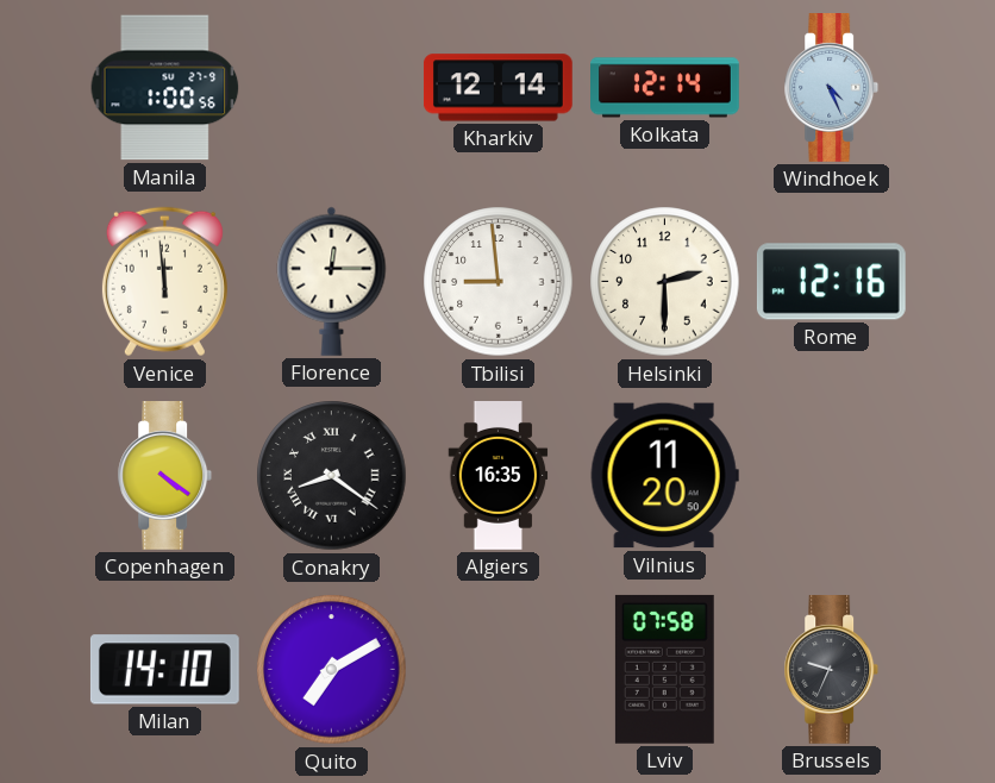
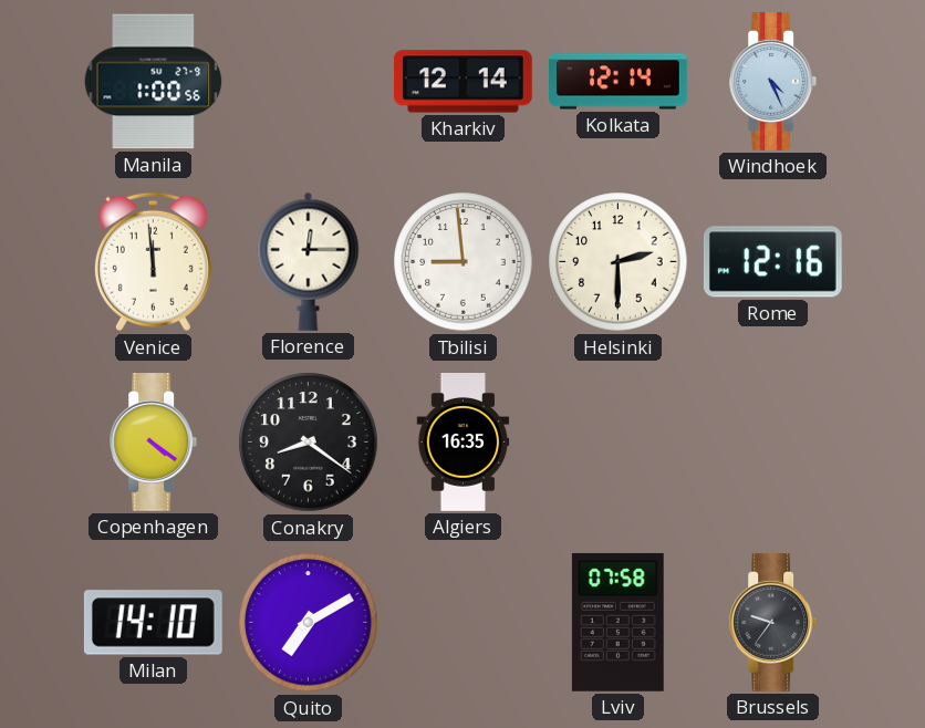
Conakry numerals: Roman -> Arabic
Vilnius: 11:20 -> none
Brussels: 9:34 -> 9:36
